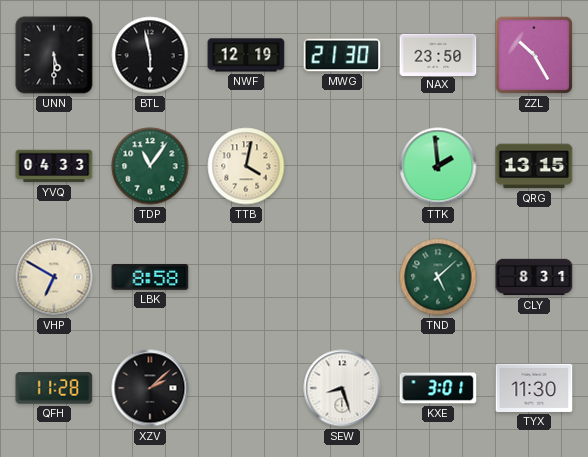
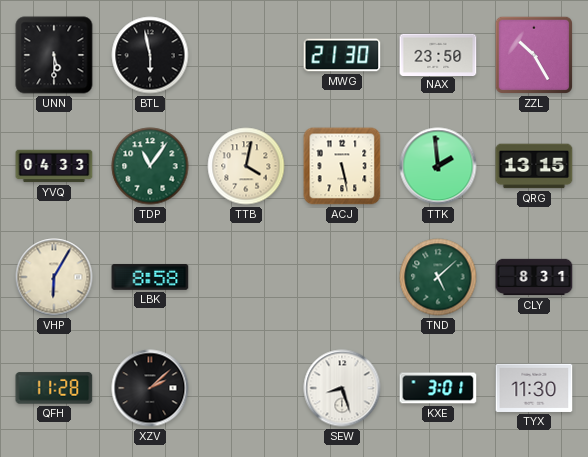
NWF: 12:19 -> none
ACJ: none -> 5:28
VHP: 6:50 -> 6:05
